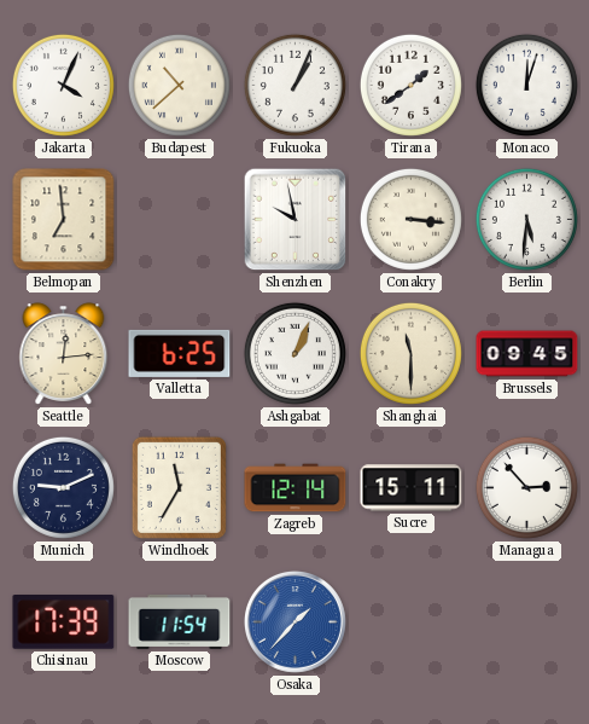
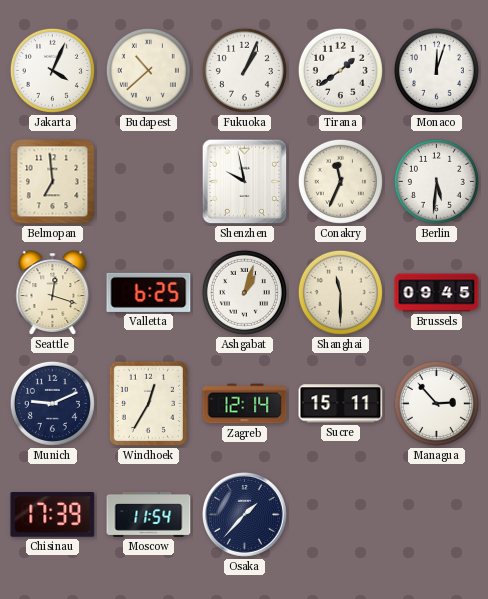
Conakry: 3:16 -> 11:34
Seattle: 12:14 -> 12:18
Ashgabat: 1:04 -> 1:03
Windhoek: 11:35 -> 12:35
Osaka dial: blue -> navy
